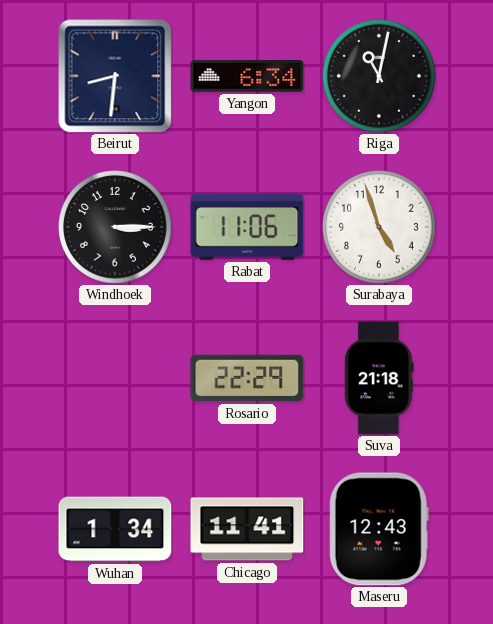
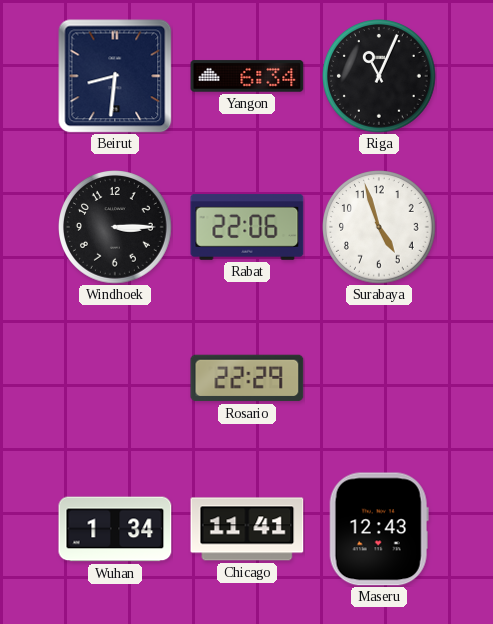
Riga: 11:02 -> 11:04
Rabat: 11:06 -> 22:06
Suva: 21:18 -> none
